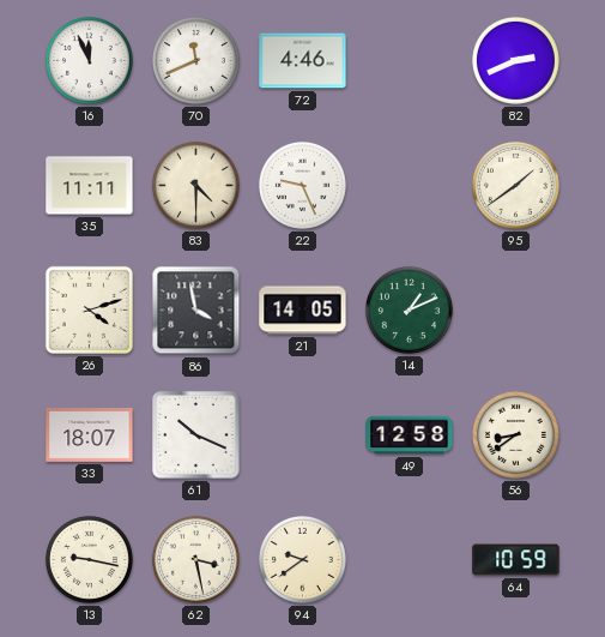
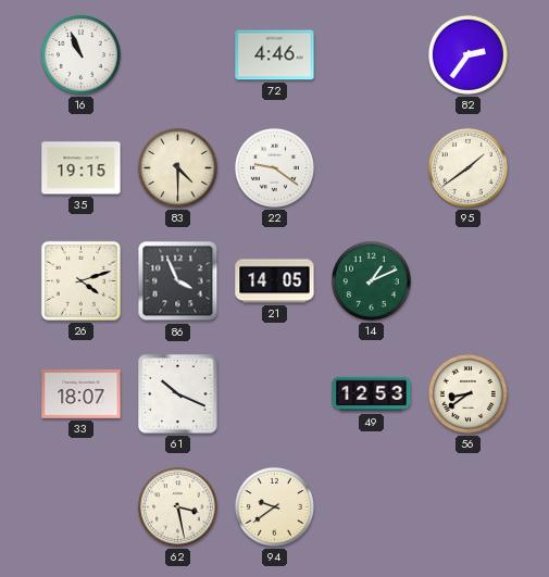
16: 11:56 -> 10:56
70: 11:41 -> none
82: 2:41 -> 2:36
35: 11:11 -> 19:15
22: 9:26 -> 9:21
86: 3:58 -> 3:56
49: 12:58 -> 12:53
13: 9:17 -> none
64: 10:59 -> none
